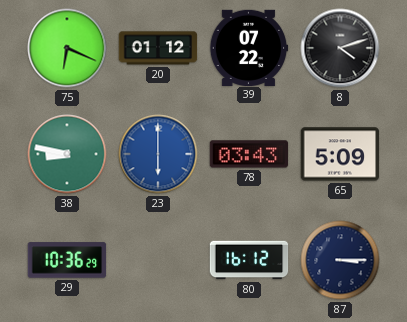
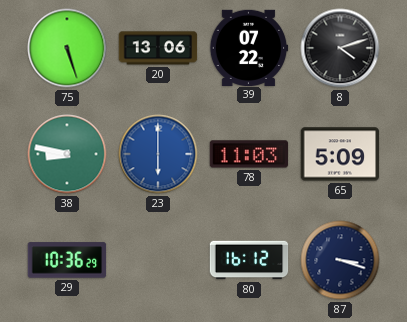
75: 6:19 -> 5:27
20: 01:12 -> 13:06
78: 03:43 -> 11:03
87: 3:15 -> 3:18
